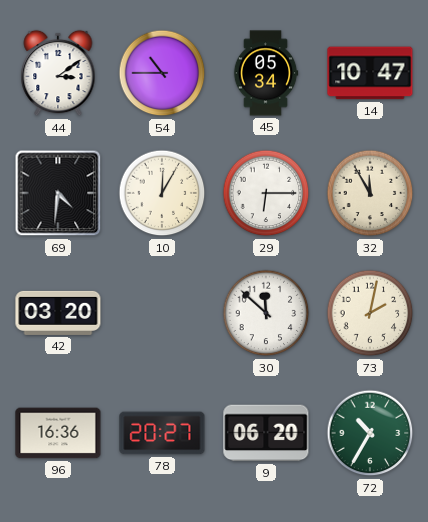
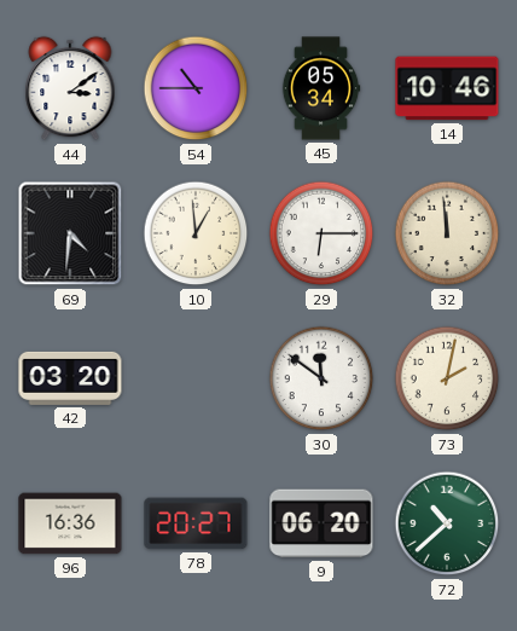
14: 10:47 -> 10:46
10: 12:05 -> 12:59
32: 11:55 -> 11:59
30: 11:52 -> 11:51
72: 10:35 -> 10:38
